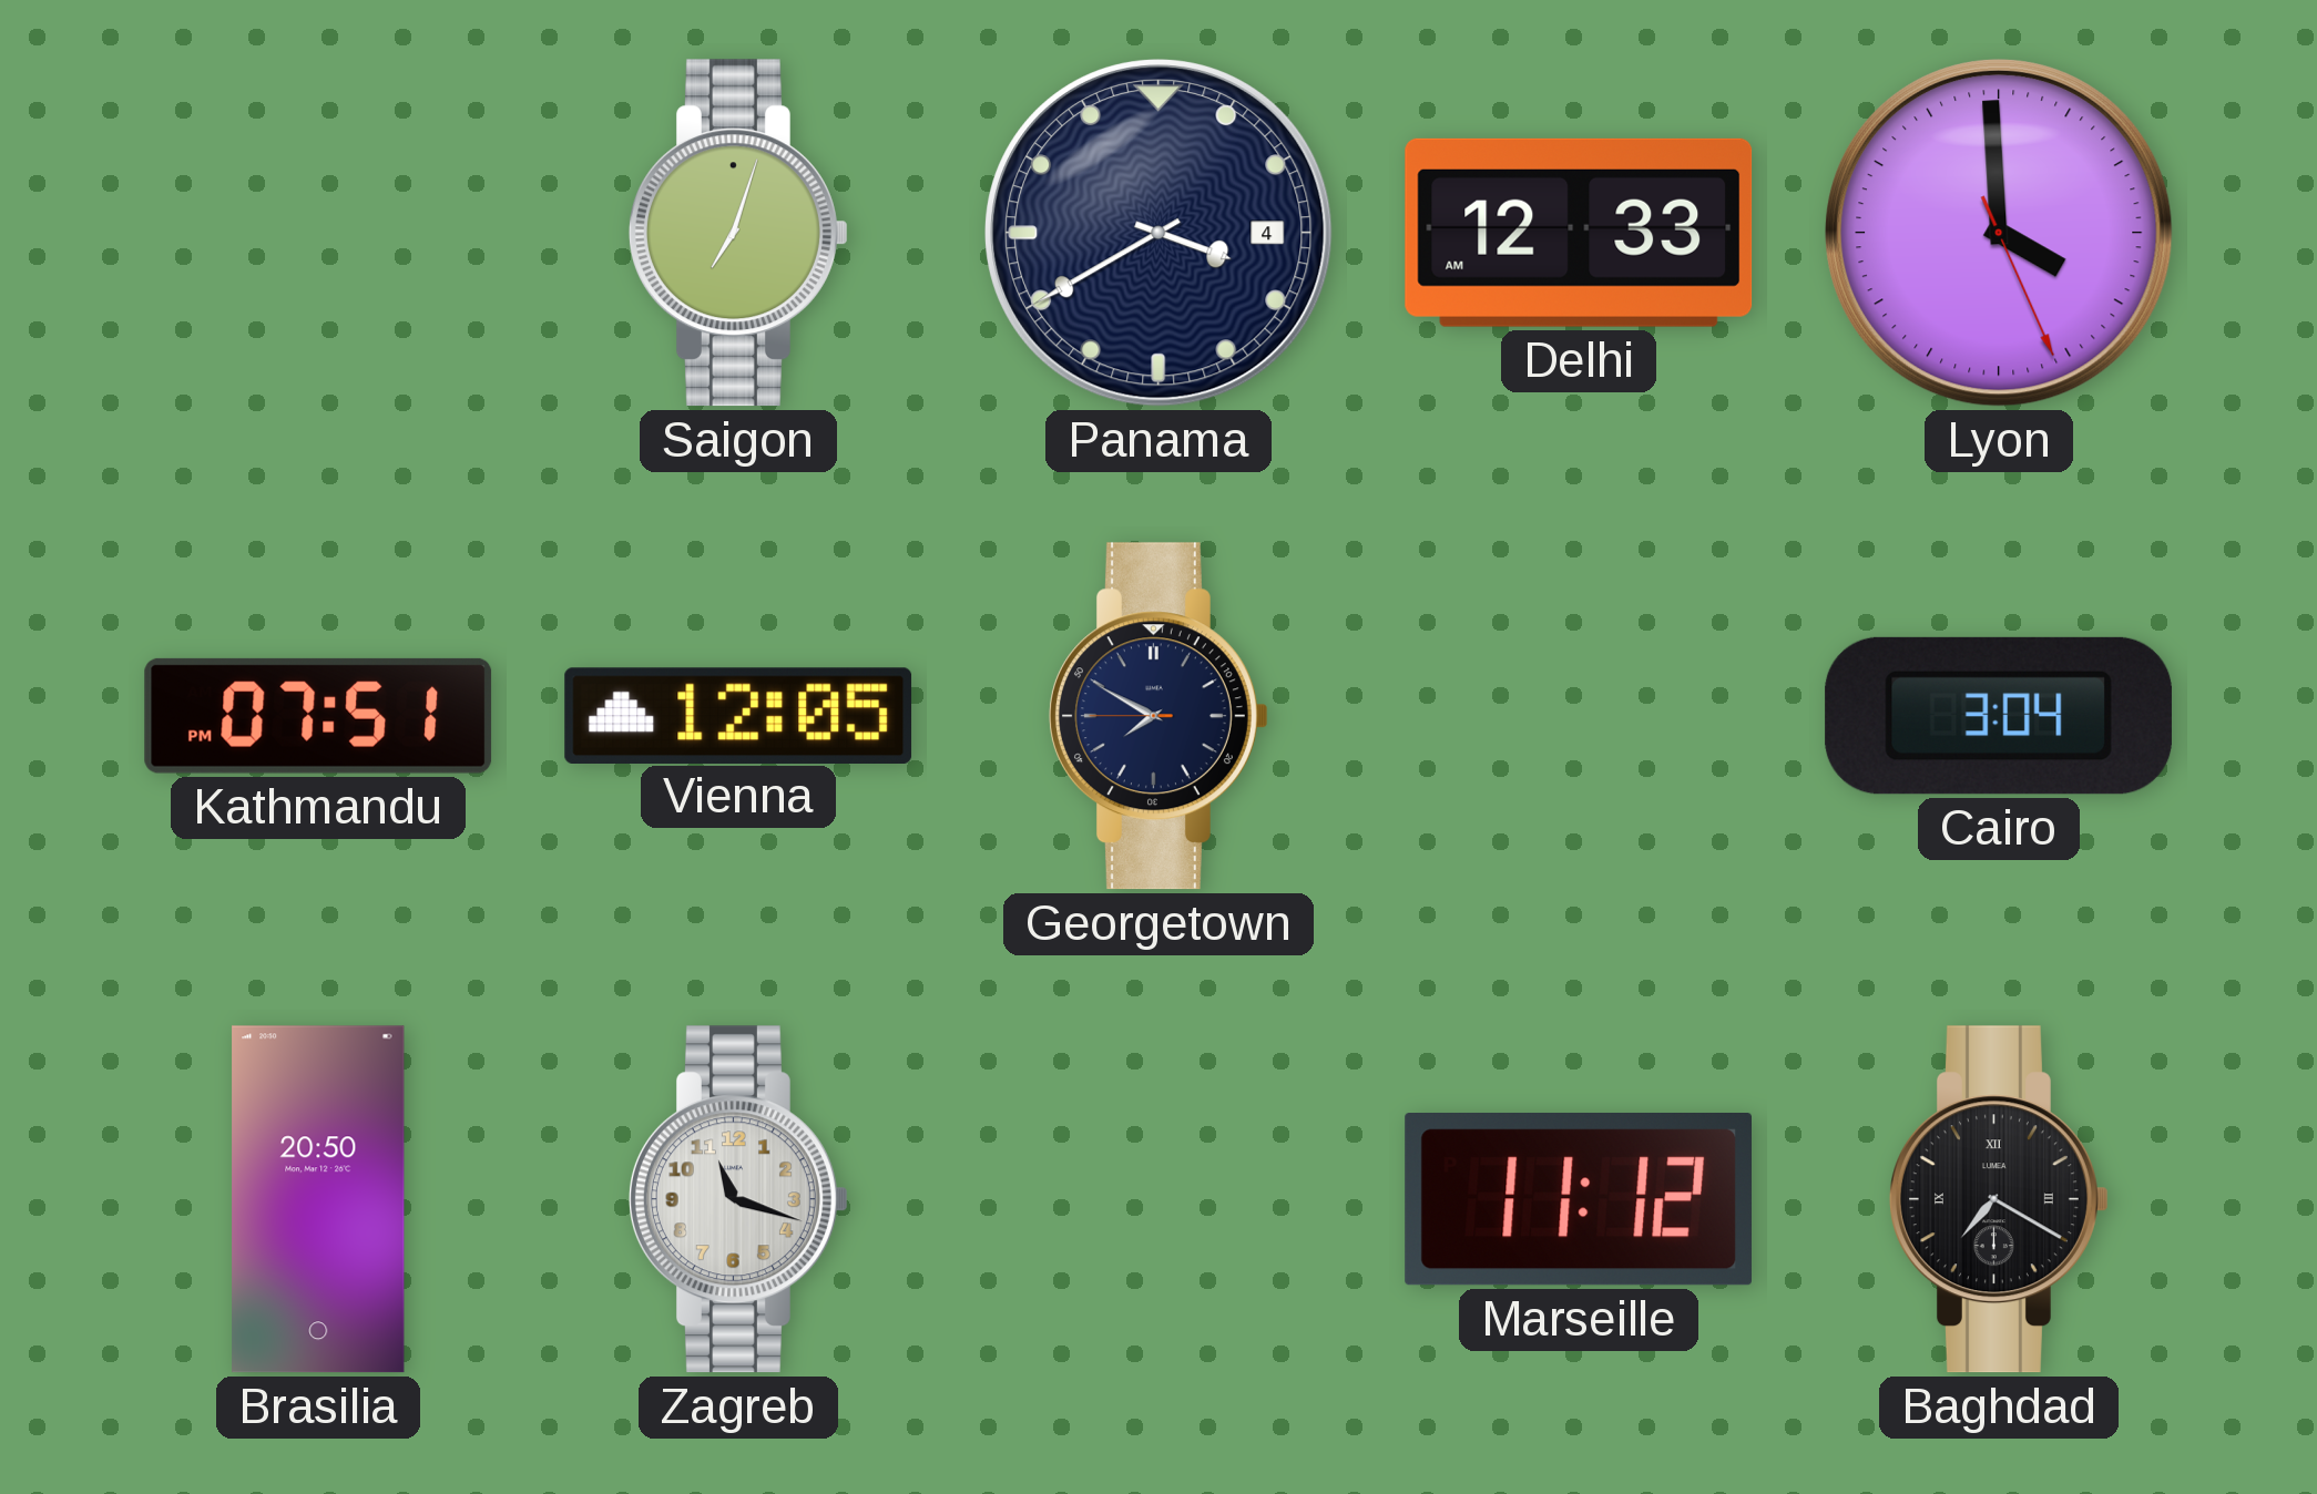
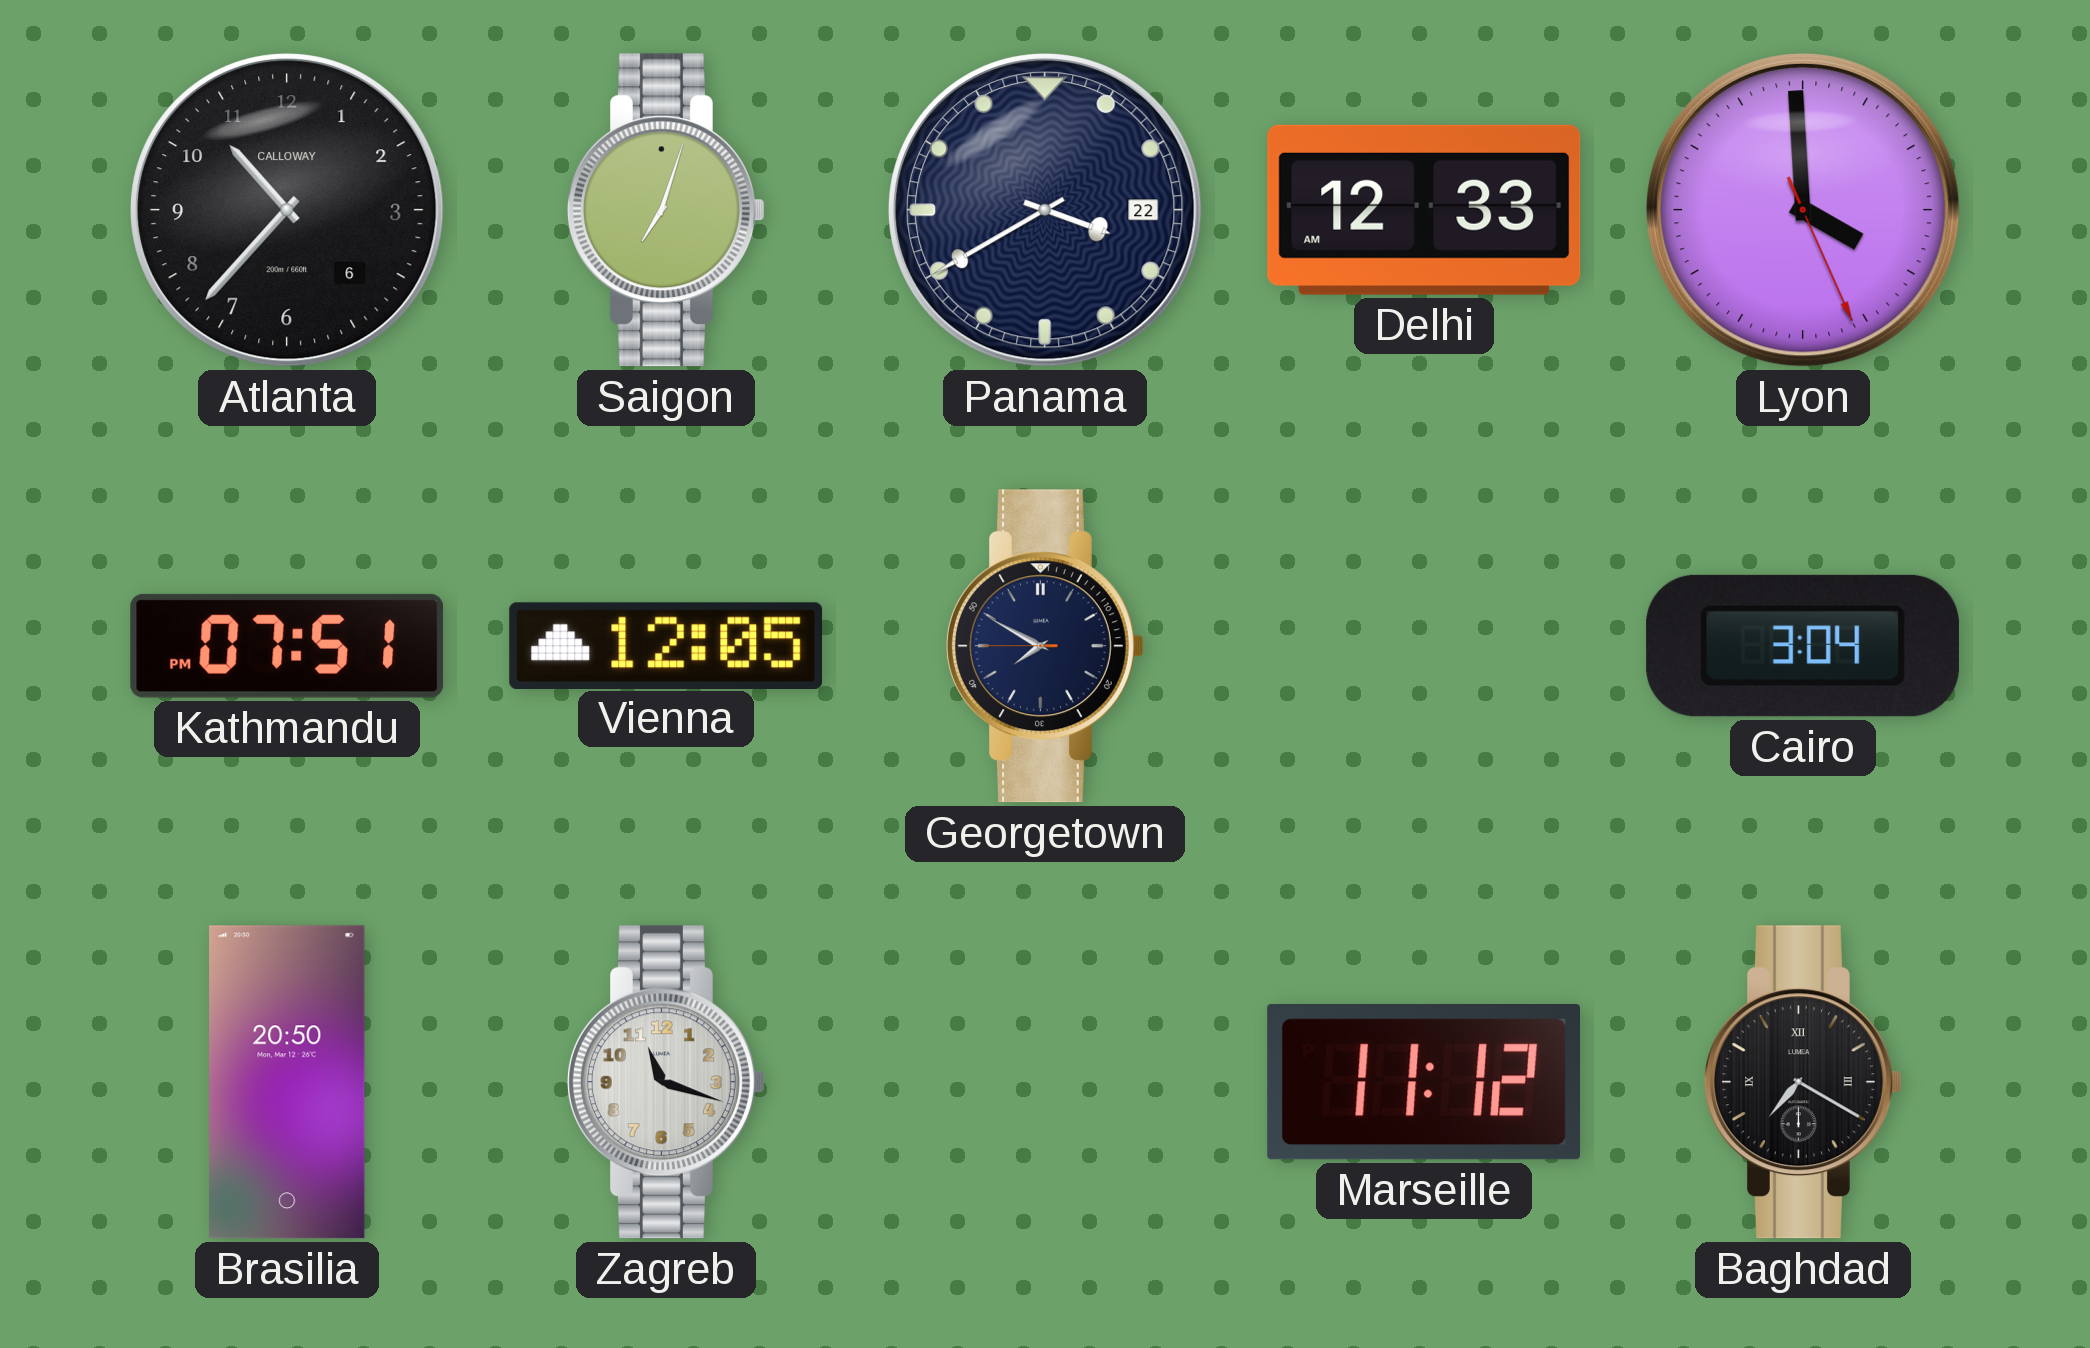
Atlanta: none -> 10:37
Panama date: 4 -> 22
